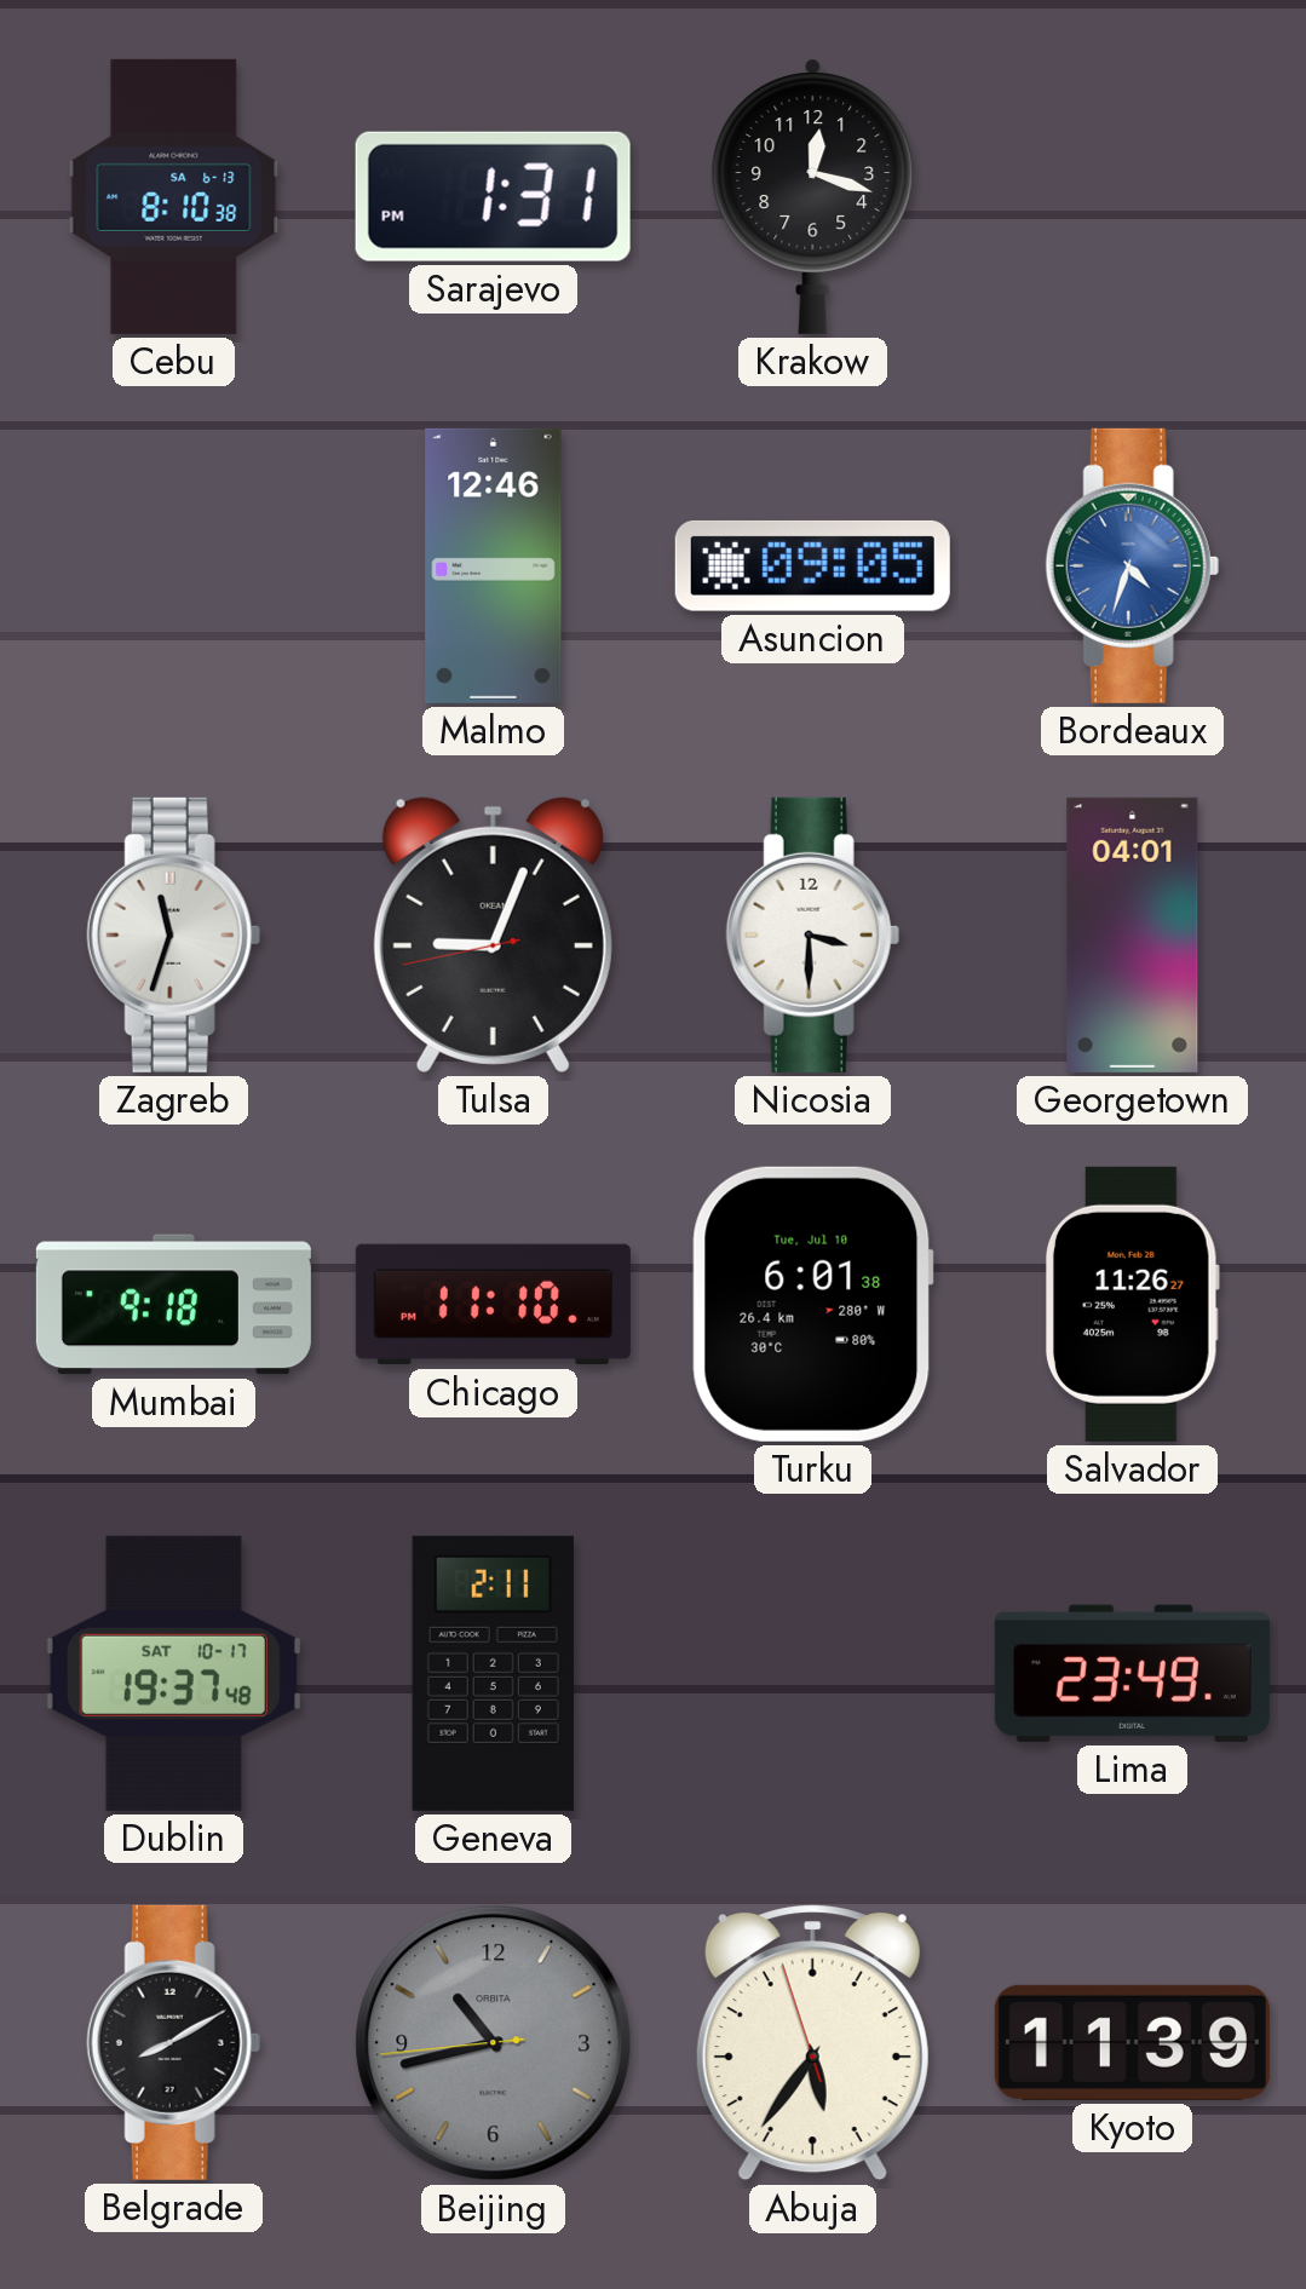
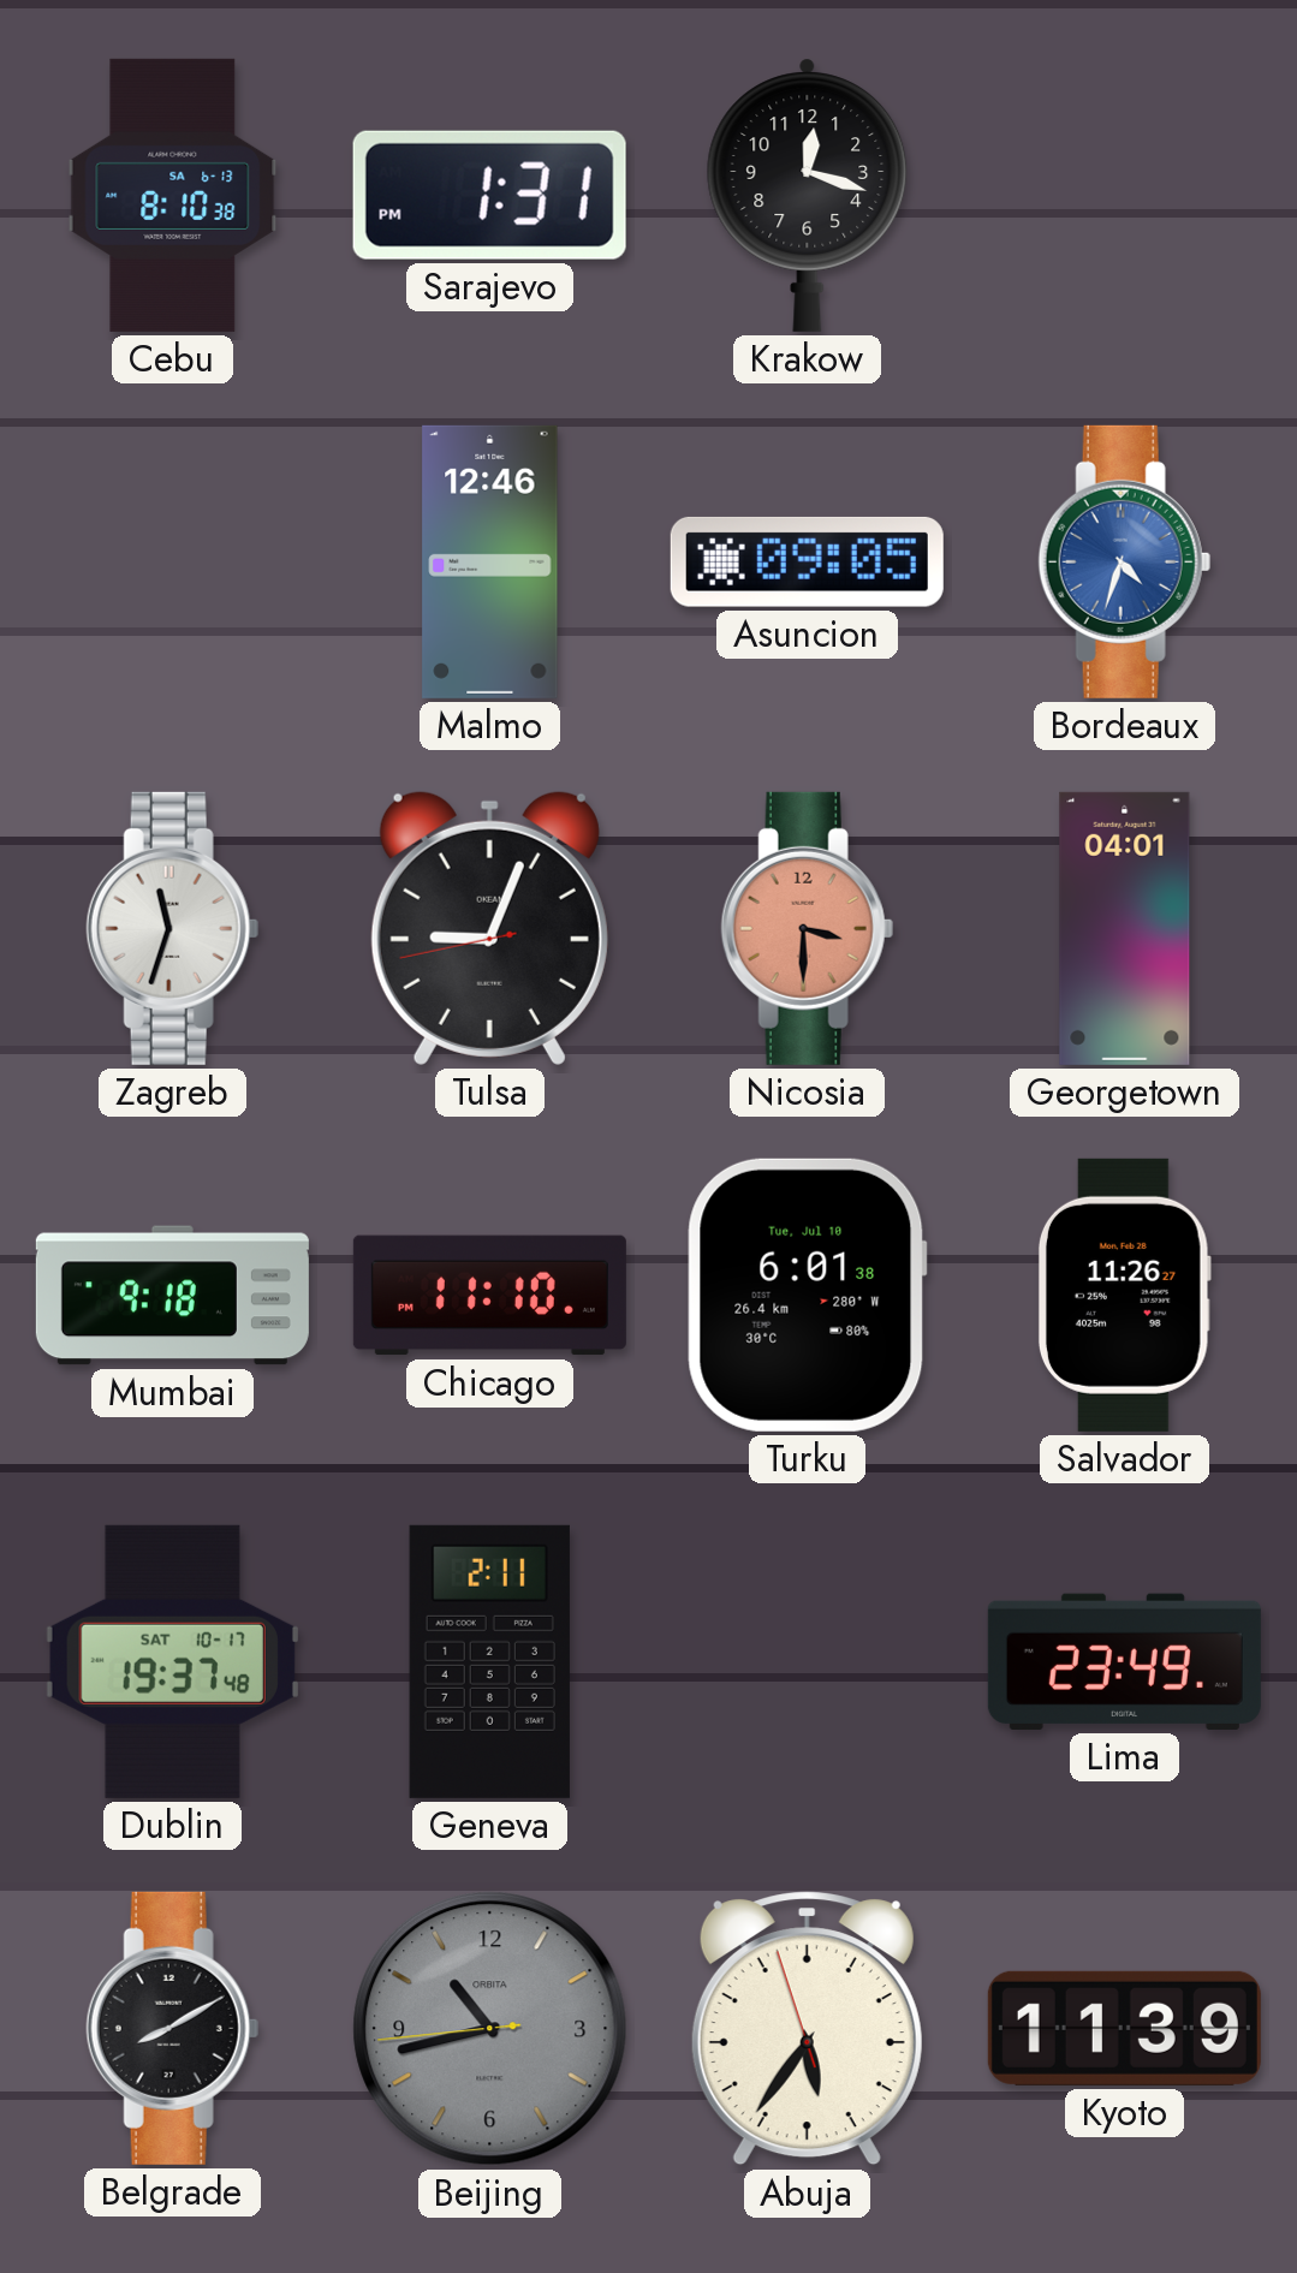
Nicosia dial: white -> salmon
